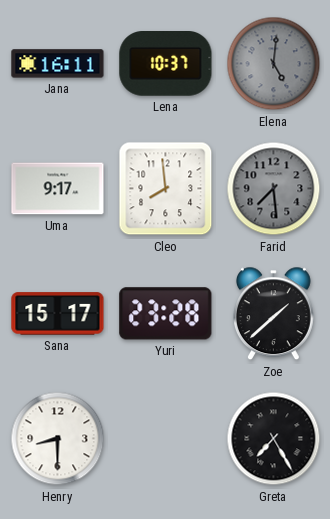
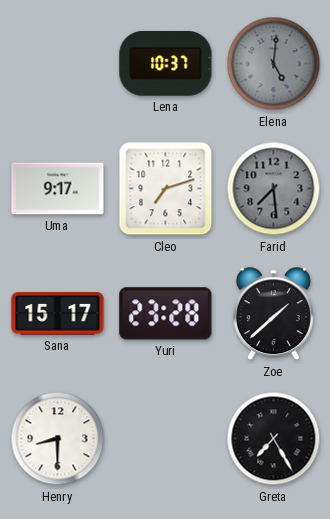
Jana: 16:11 -> none
Cleo: 7:59 -> 7:12
